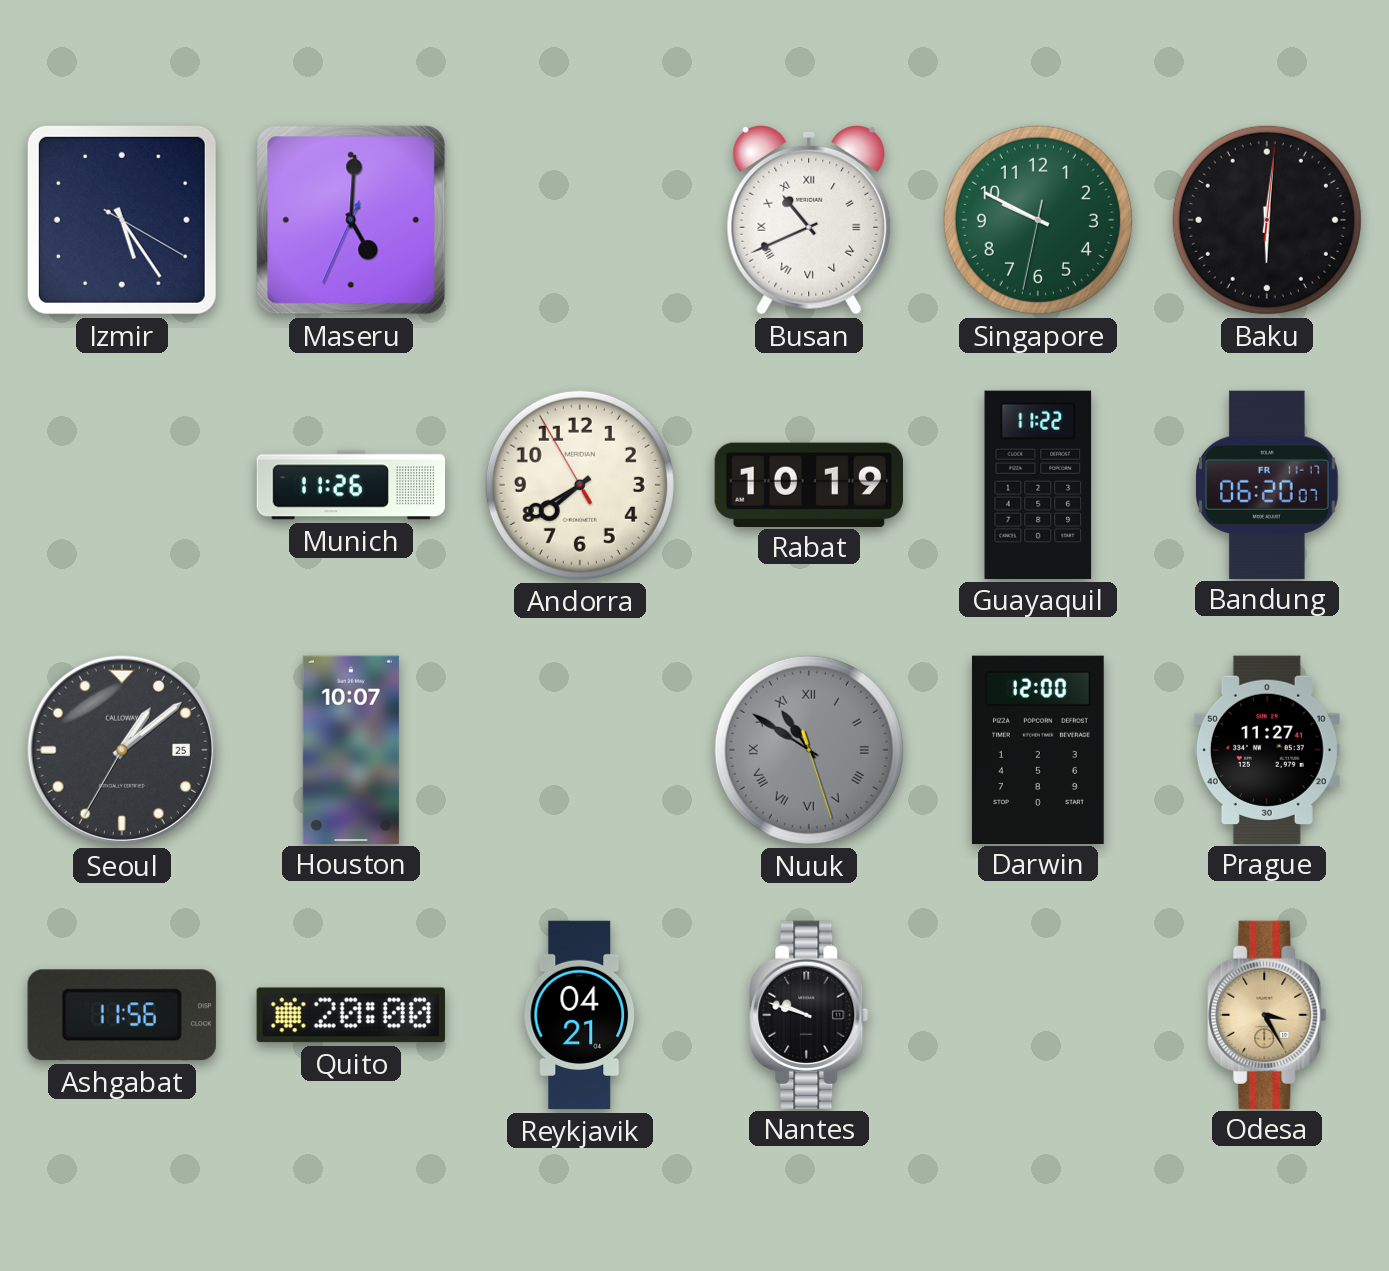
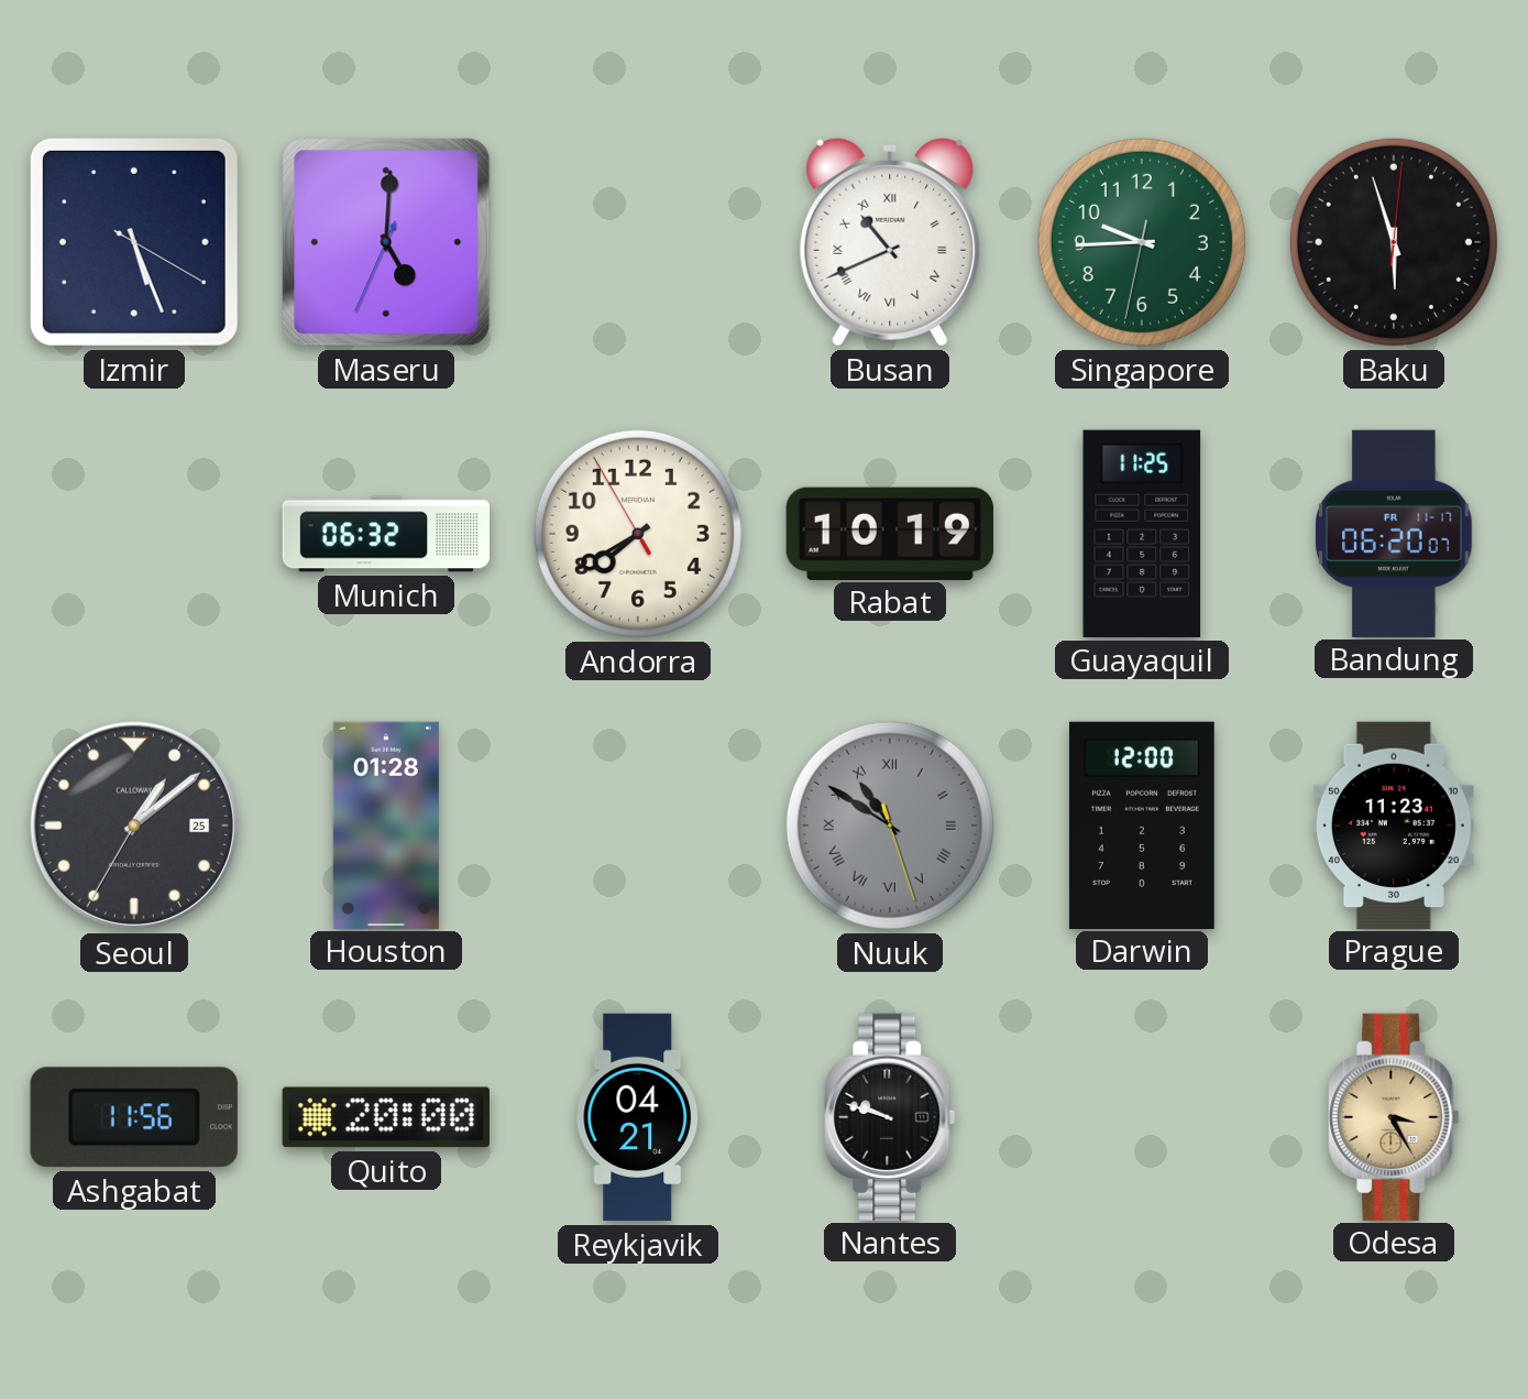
Izmir: 5:24 -> 5:26
Singapore: 9:49 -> 9:44
Baku: 6:01 -> 5:57
Munich: 11:26 -> 06:32
Guayaquil: 11:22 -> 11:25
Houston: 10:07 -> 01:28
Prague: 11:27 -> 11:23
